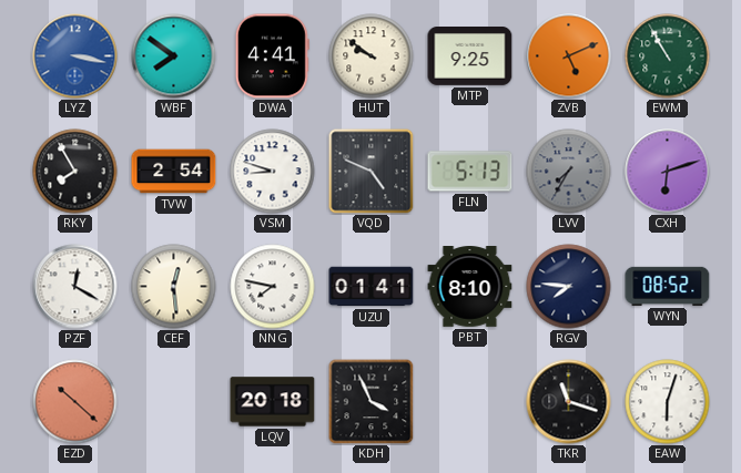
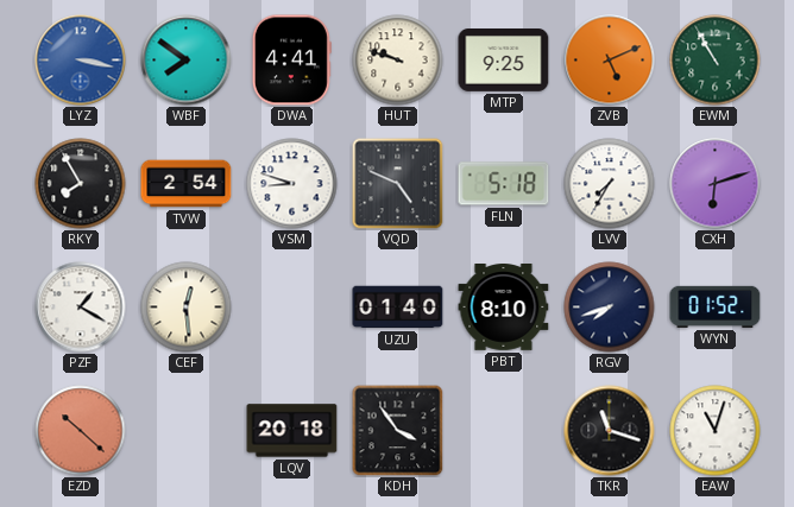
HUT: 9:51 -> 9:48
FLN: 5:13 -> 5:18
LVV dial: grey -> white
PZF: 12:20 -> 1:20
NNG: 7:47 -> none
UZU: 01:41 -> 01:40
RGV: 7:46 -> 7:42
WYN: 08:52 -> 01:52
KDH: 3:56 -> 3:54
EAW: 6:03 -> 11:03
